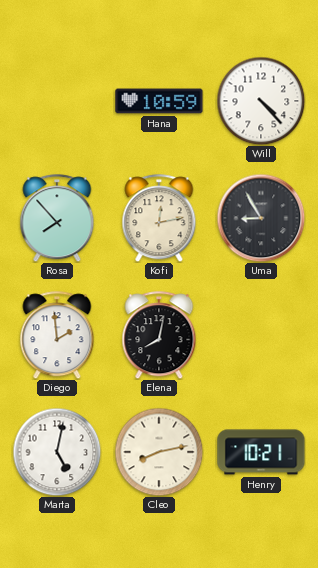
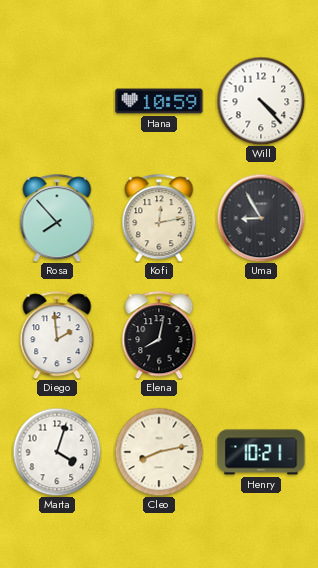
Marta: 5:02 -> 4:03
